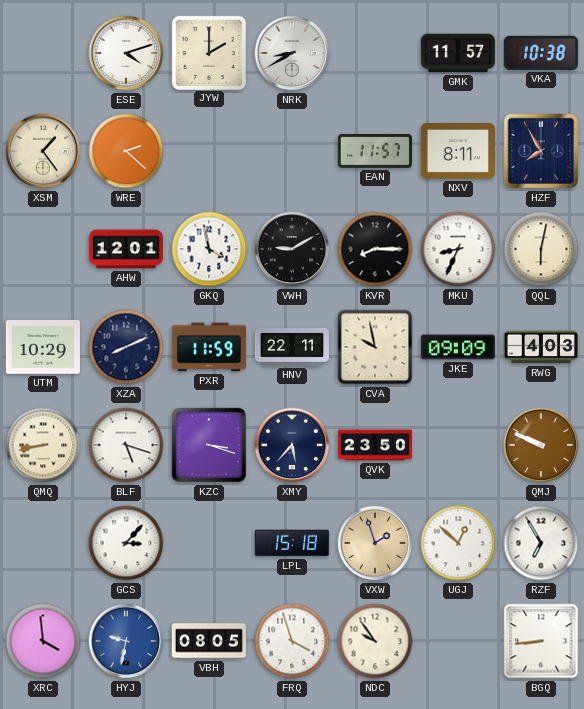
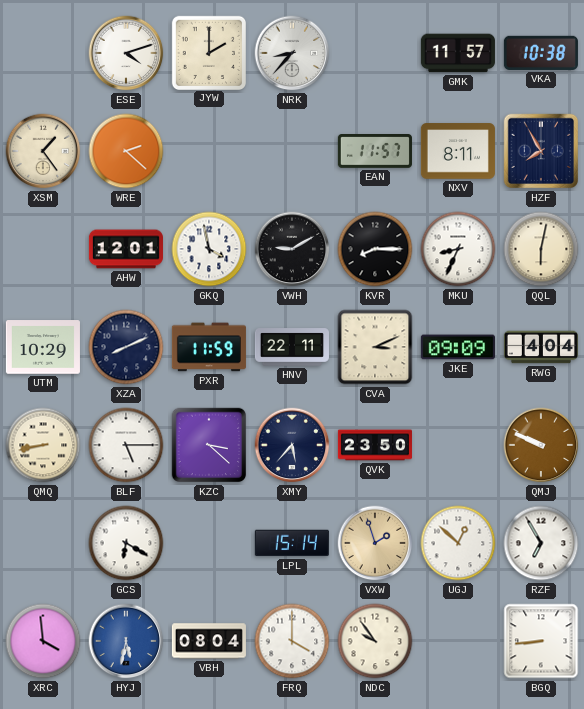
NRK: 8:40 -> 8:37
CVA: 9:58 -> 3:11
RWG: 4:03 -> 4:04
BLF: 5:18 -> 5:15
KZC: 3:18 -> 3:22
GCS: 3:07 -> 6:20
LPL: 15:18 -> 15:14
HYJ: 9:32 -> 5:32
VBH: 08:05 -> 08:04
FRQ: 3:57 -> 4:00
